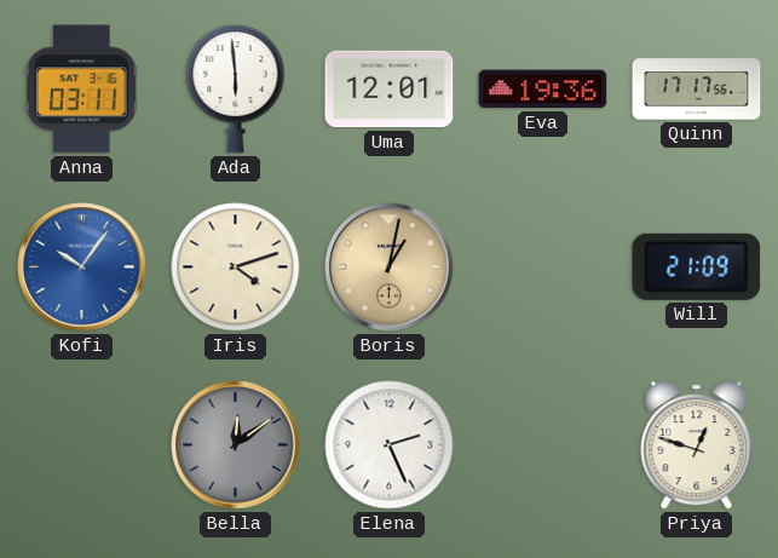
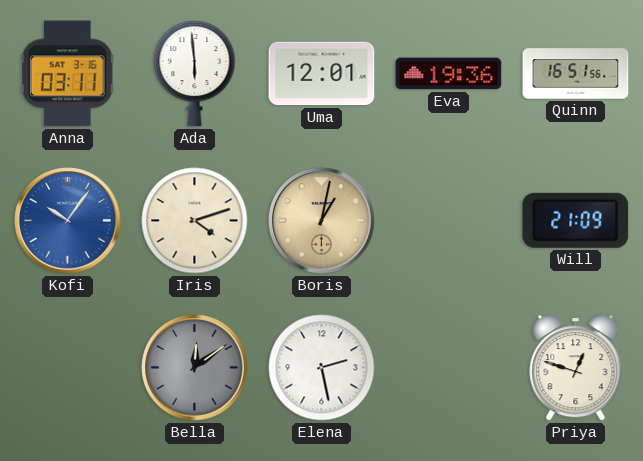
Quinn: 17:17 -> 16:51
Elena: 2:26 -> 2:28
